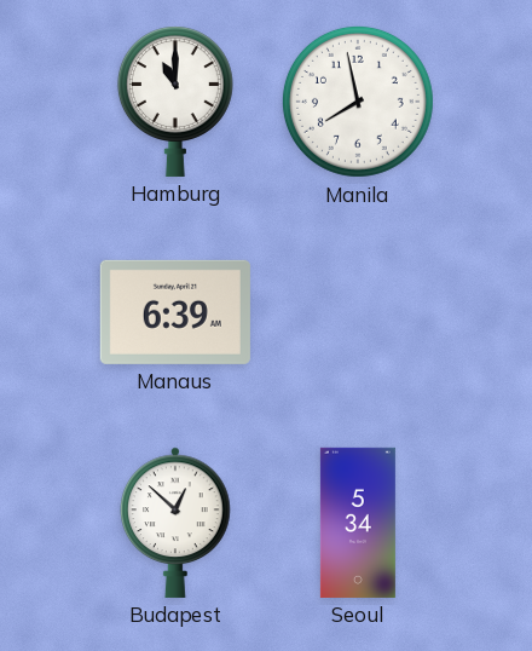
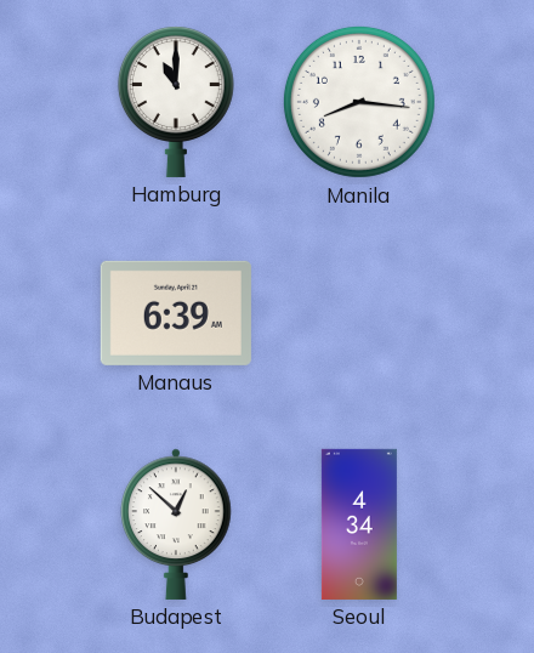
Manila: 7:58 -> 8:16
Seoul: 5:34 -> 4:34
